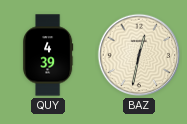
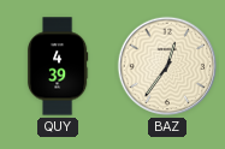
BAZ: 12:32 -> 12:36
